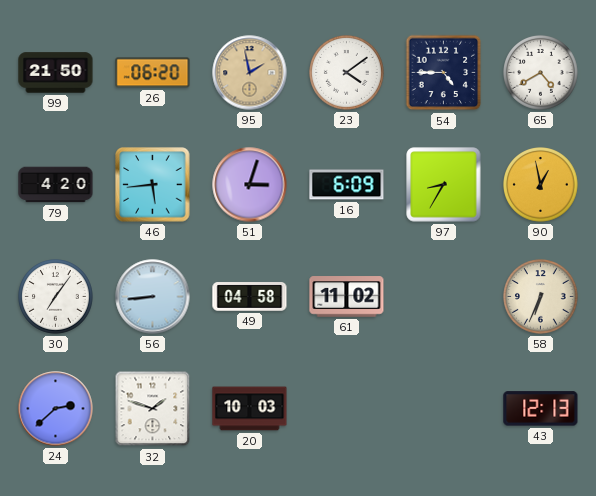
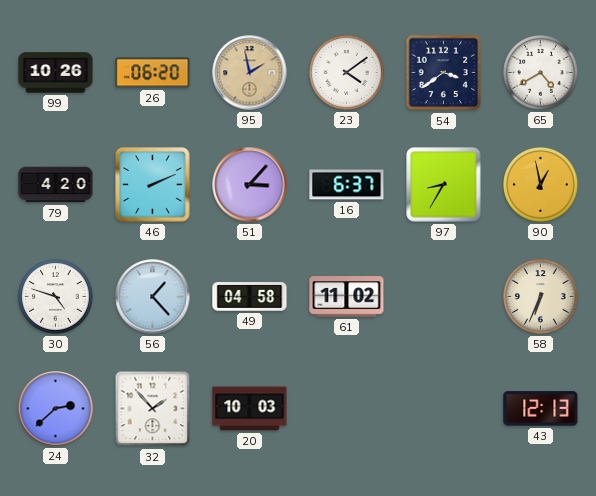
99: 21:50 -> 10:26
54: 4:45 -> 3:39
46: 5:44 -> 2:11
51: 3:03 -> 3:07
16: 6:09 -> 6:37
30: 7:06 -> 4:48
56: 8:44 -> 1:23
32: 1:48 -> 1:53
